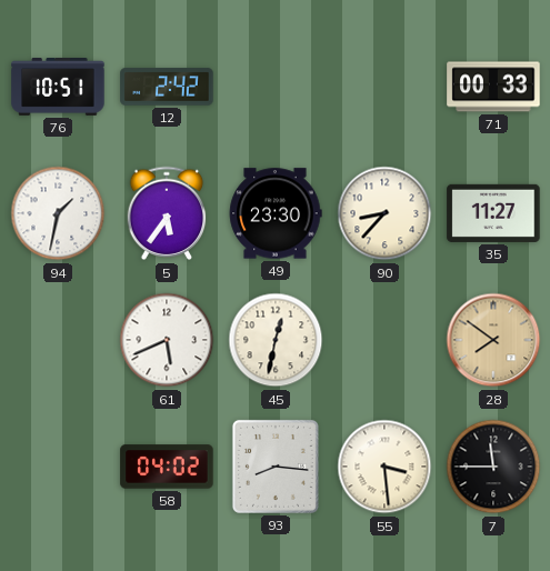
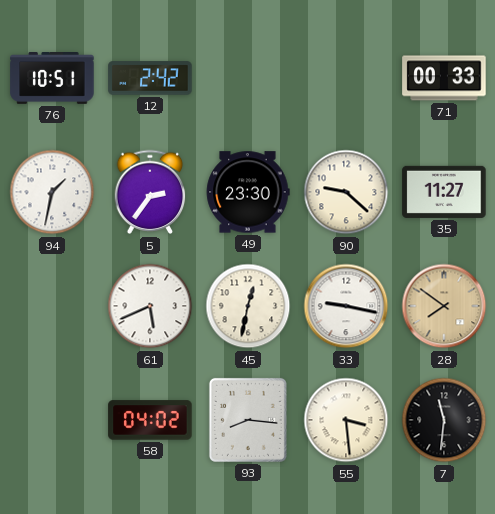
5: 5:36 -> 2:36
90: 8:37 -> 9:22
33: none -> 9:17
7: 11:45 -> 11:31
